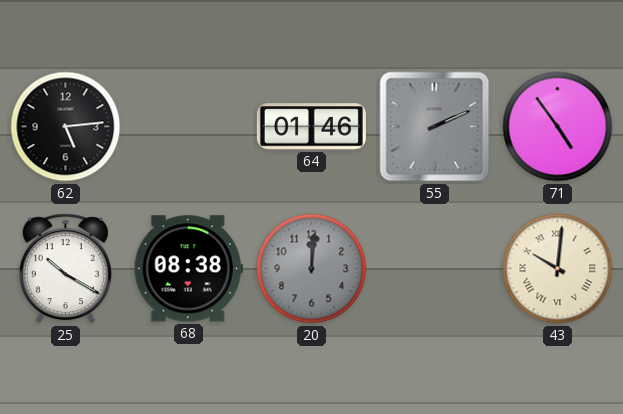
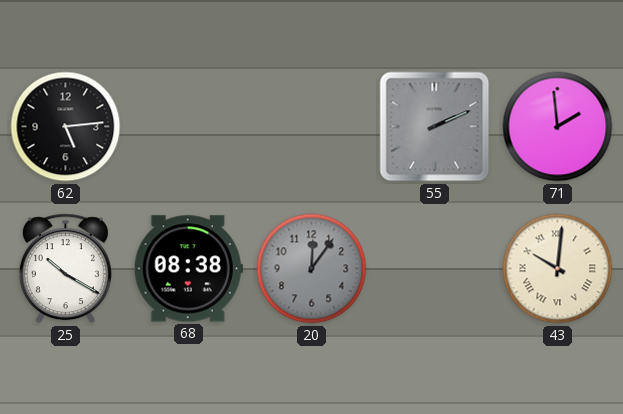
64: 01:46 -> none
71: 4:54 -> 1:59
20: 12:01 -> 12:06
